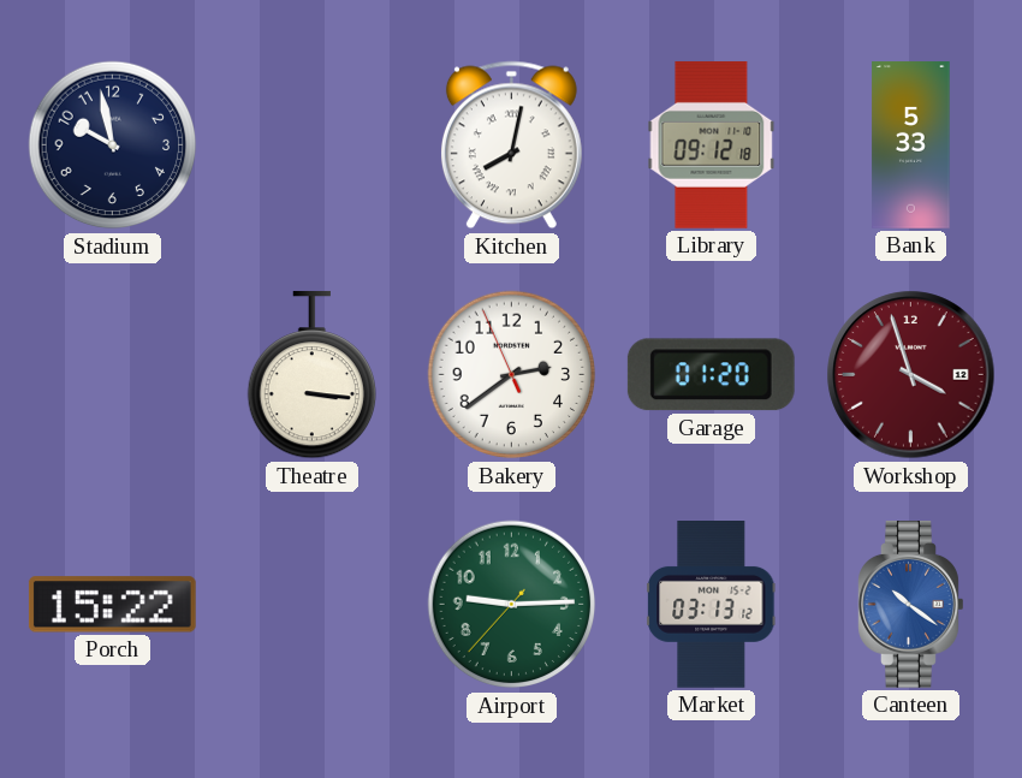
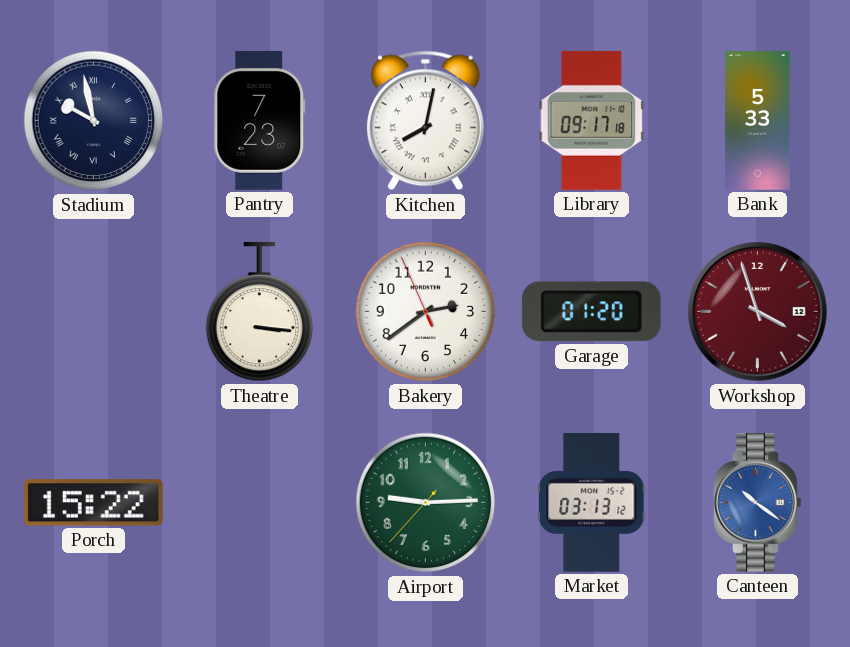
Stadium numerals: Arabic -> Roman
Pantry: none -> 7:23
Library: 09:12 -> 09:17
